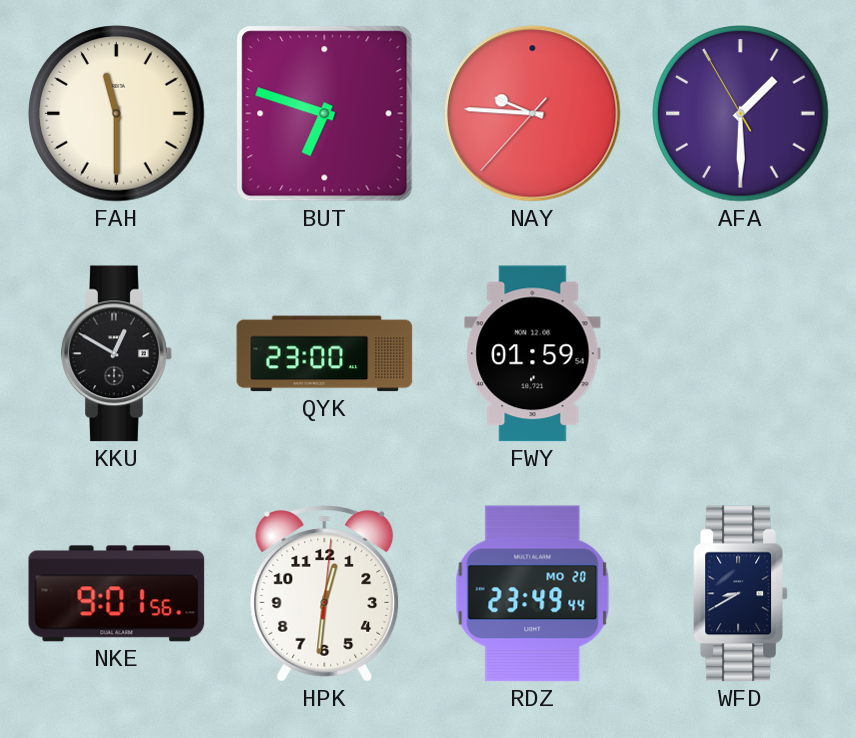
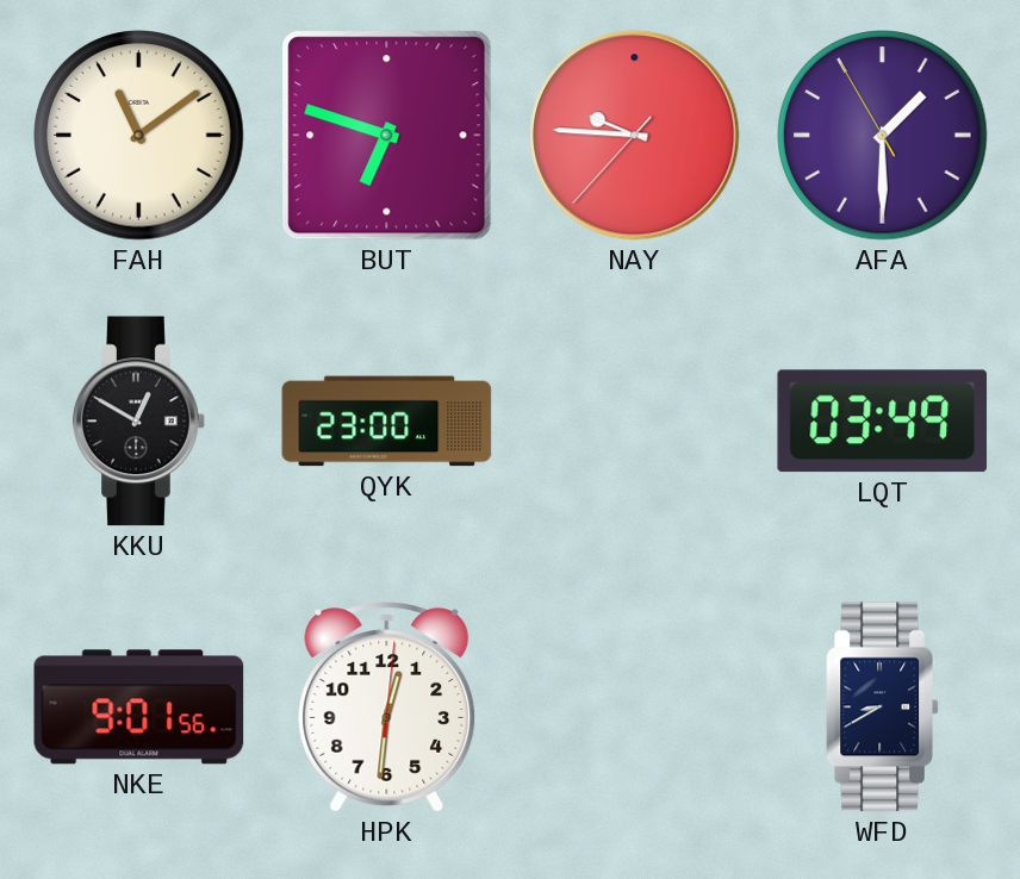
FAH: 11:30 -> 11:09
FWY: 01:59 -> none
LQT: none -> 03:49
RDZ: 23:49 -> none
